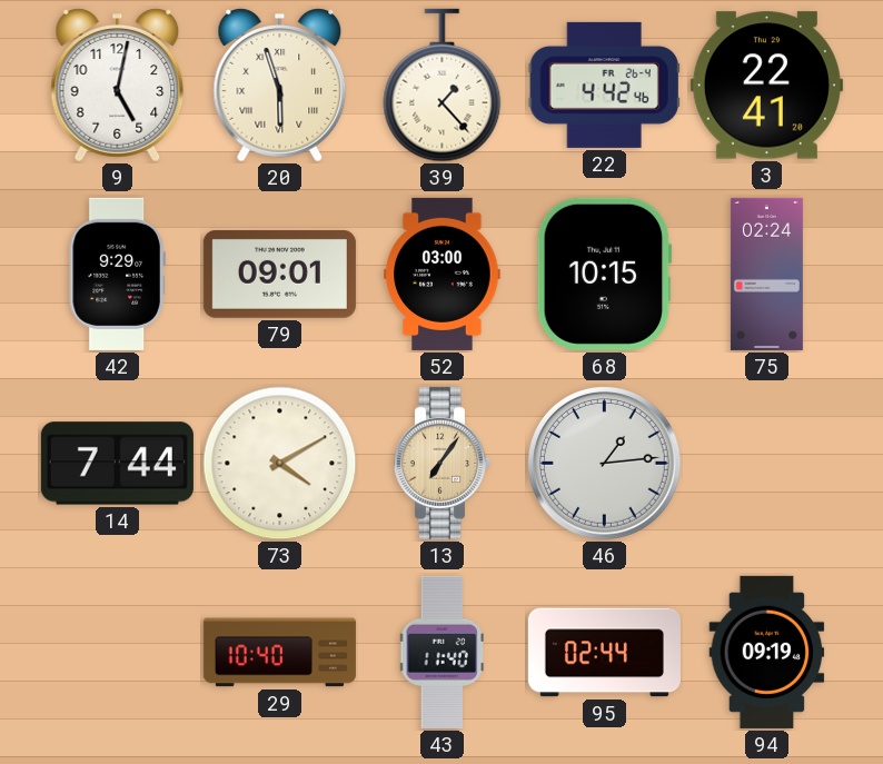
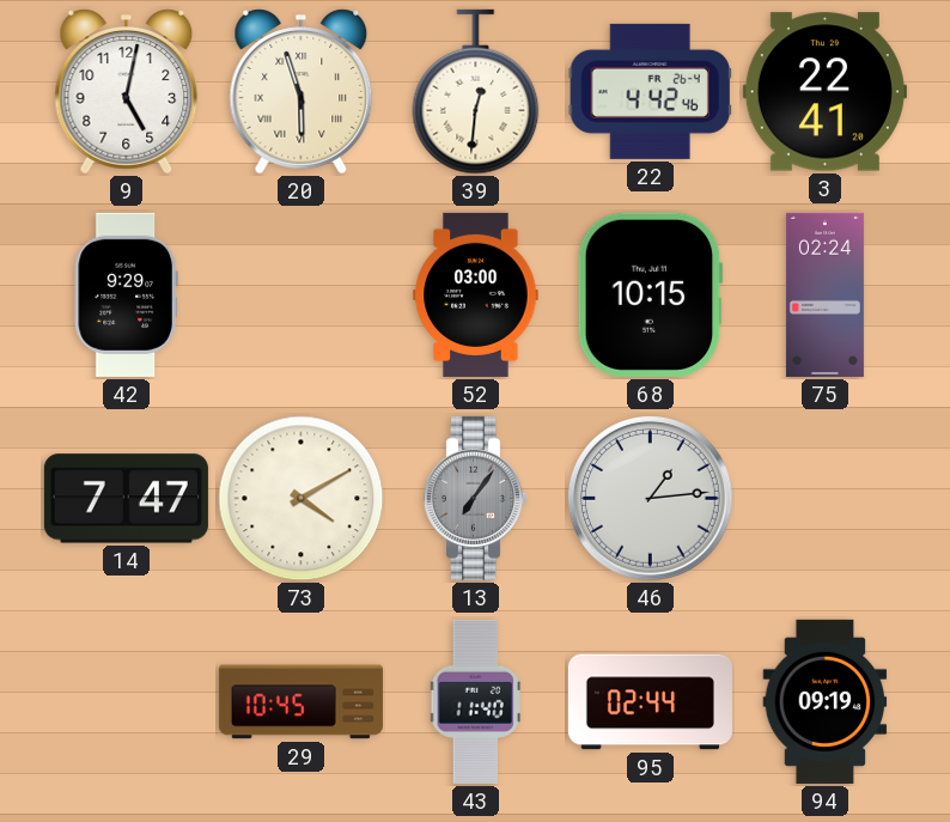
39: 1:23 -> 12:31
79: 09:01 -> none
14: 7:44 -> 7:47
13 dial: champagne -> grey
29: 10:40 -> 10:45
